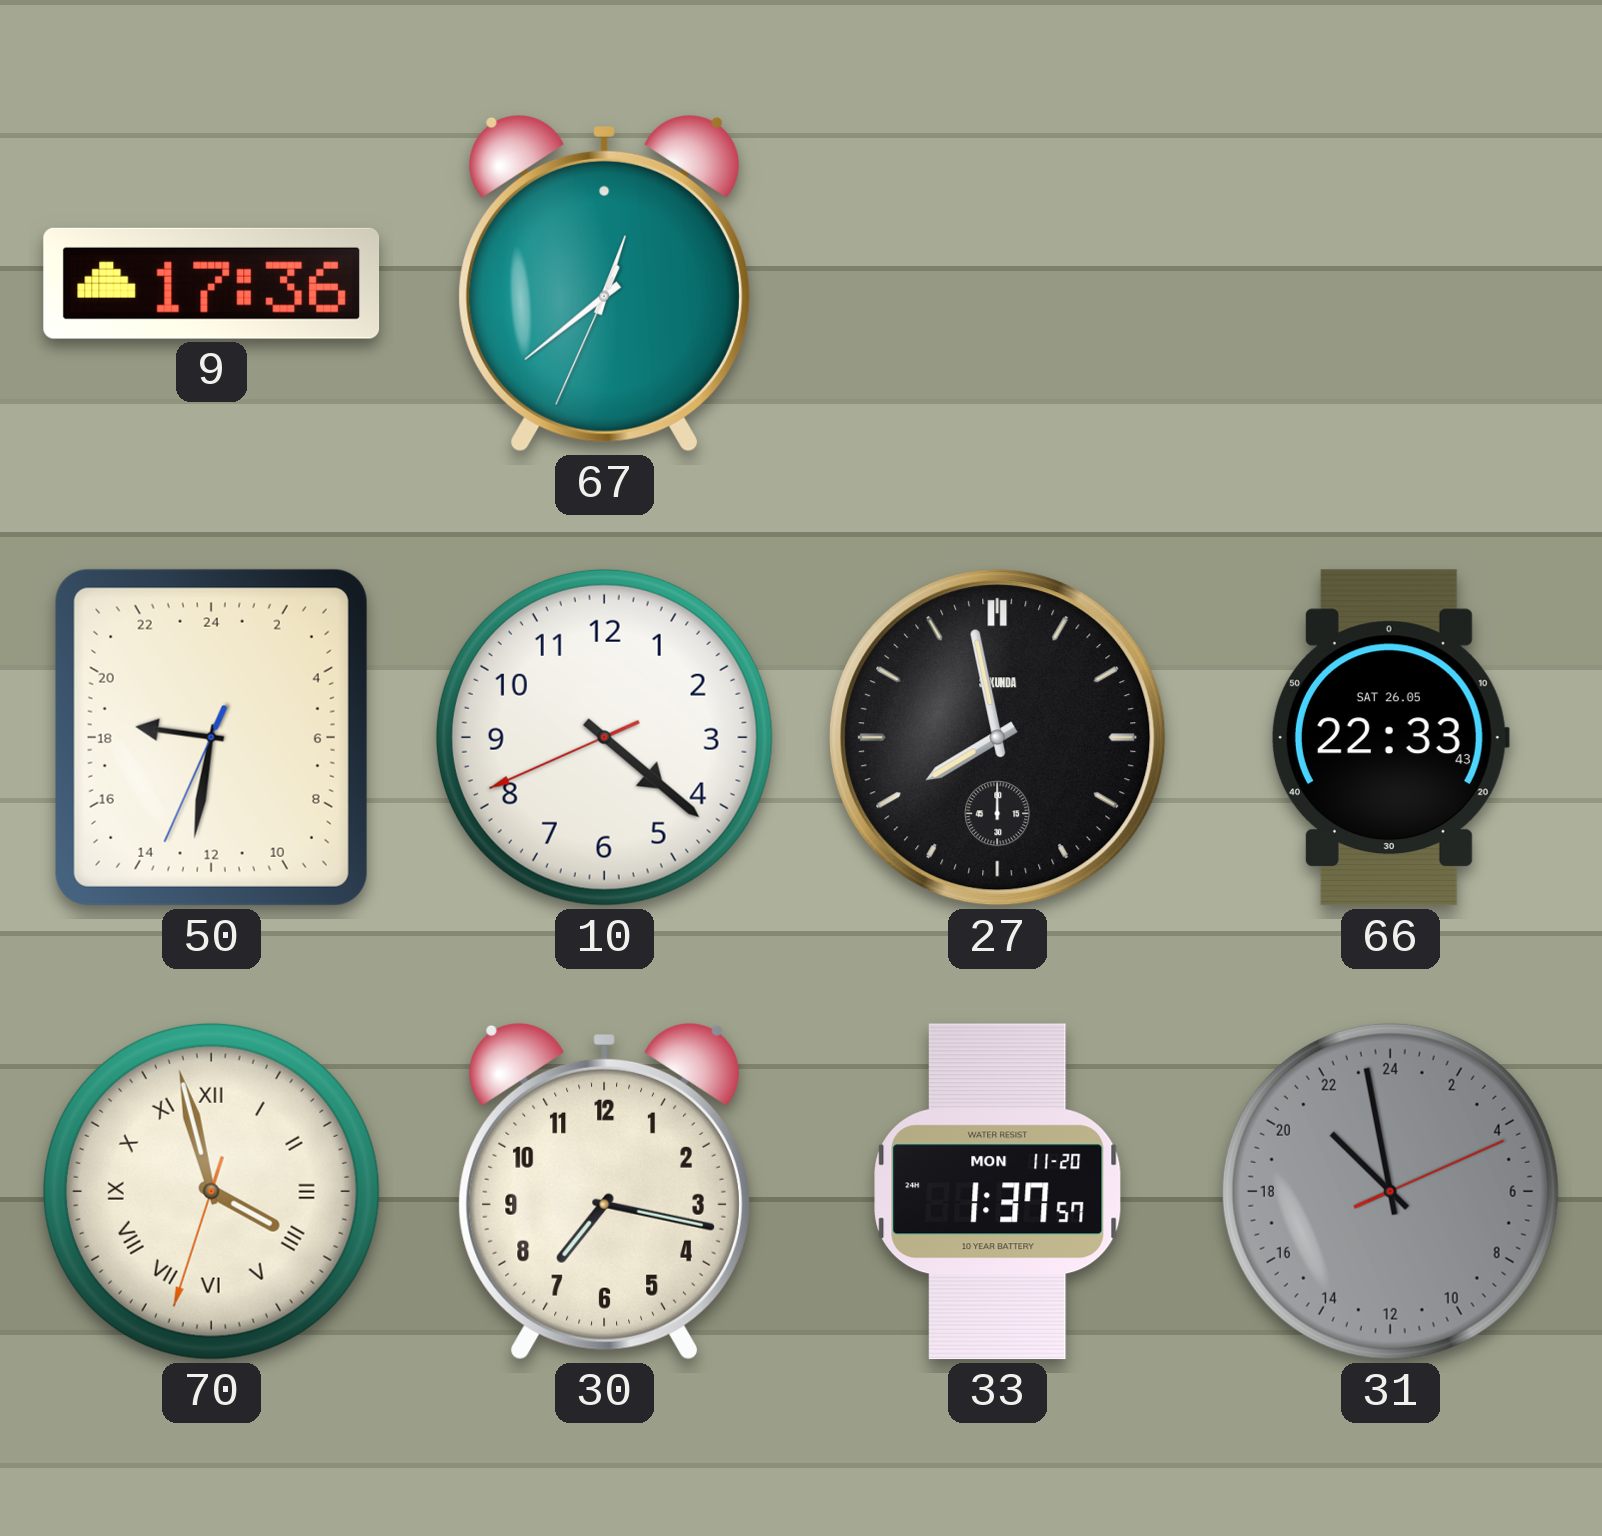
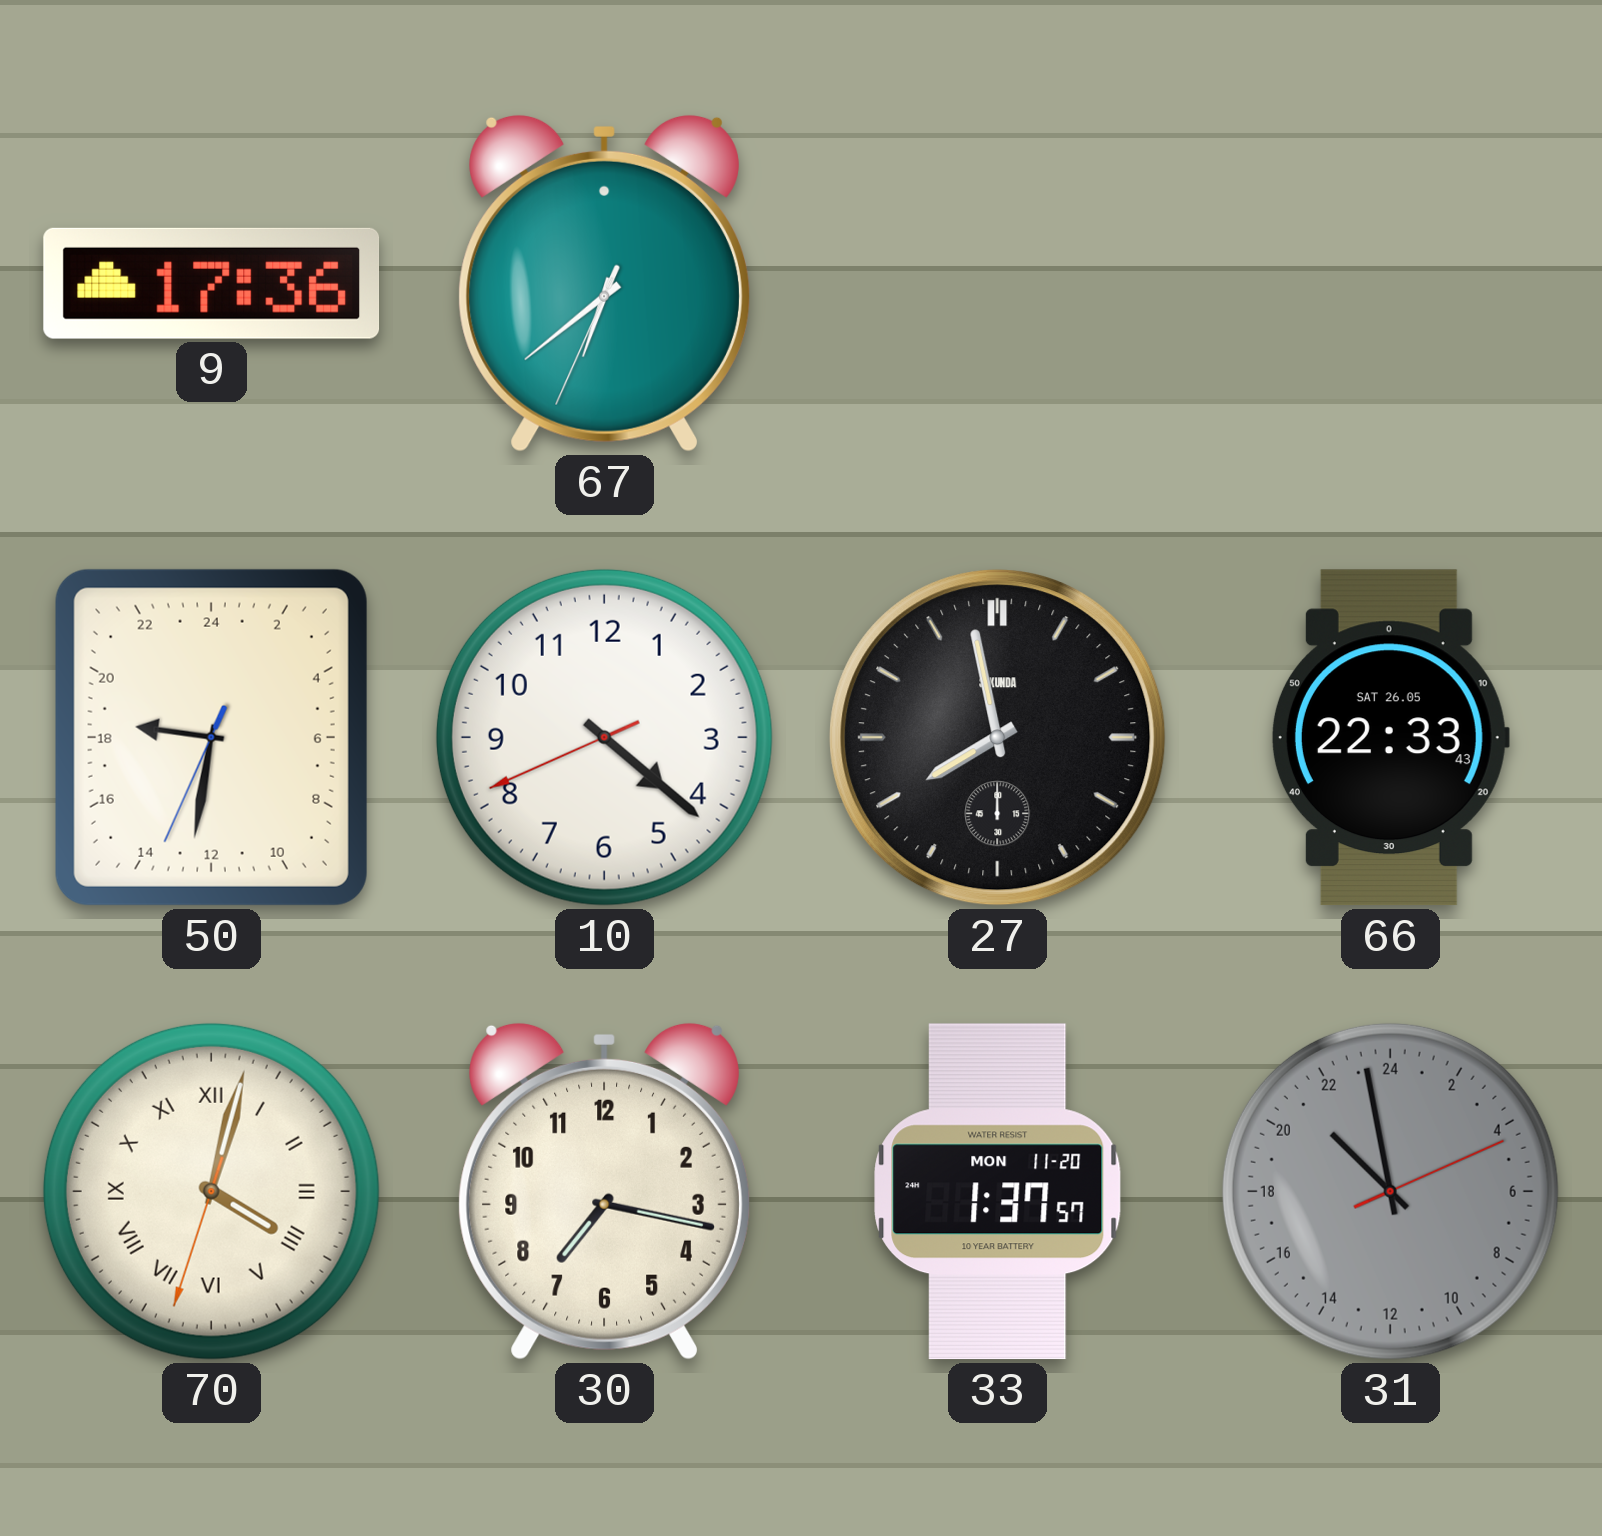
67: 12:38 -> 6:38
70: 3:57 -> 4:02
